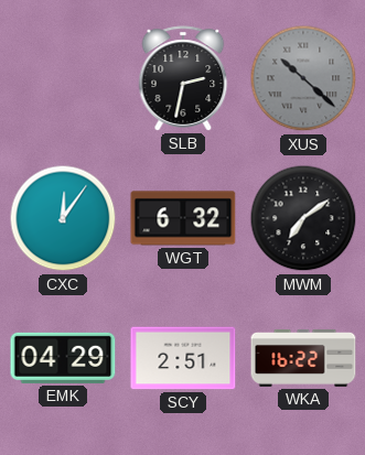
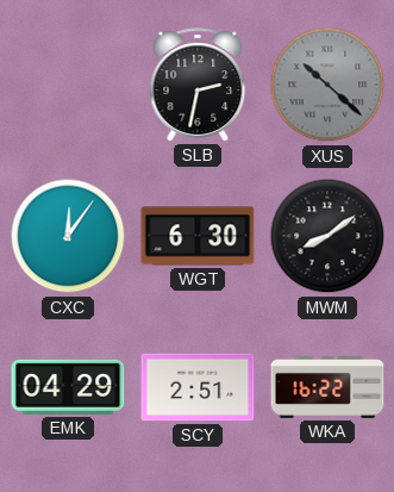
WGT: 6:32 -> 6:30
MWM: 7:09 -> 8:09
